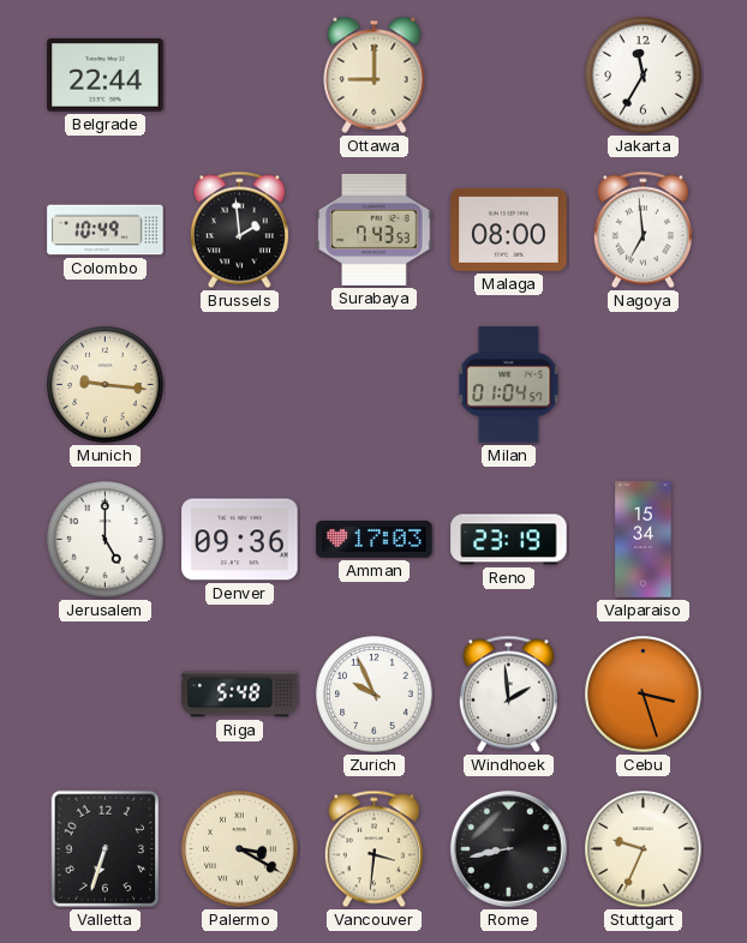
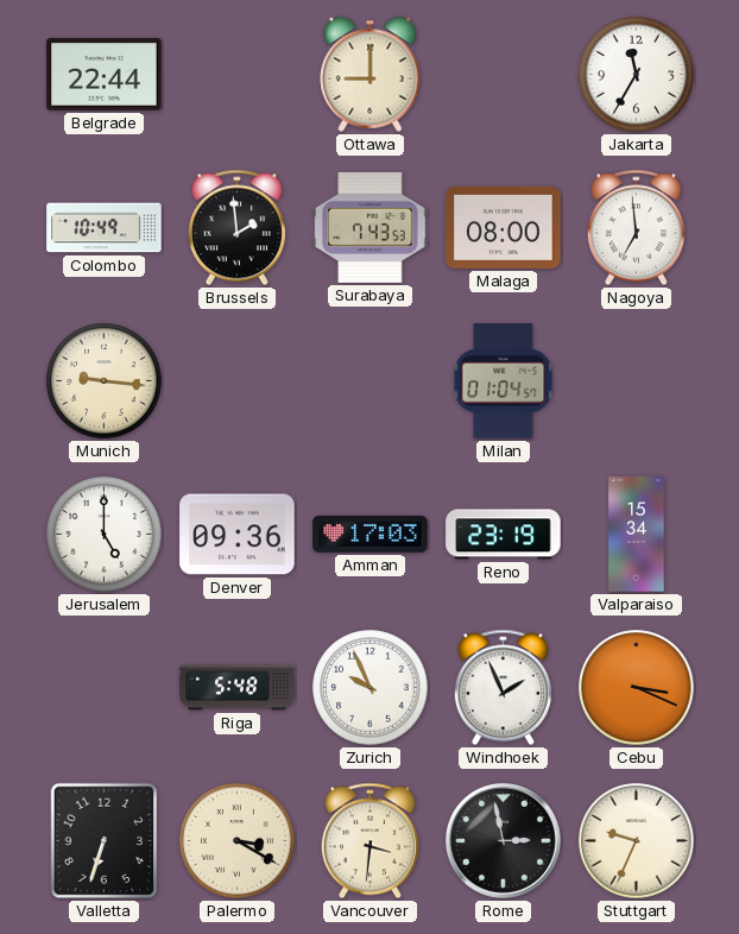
Windhoek: 1:59 -> 1:56
Cebu: 3:27 -> 3:19
Rome: 8:43 -> 2:58
